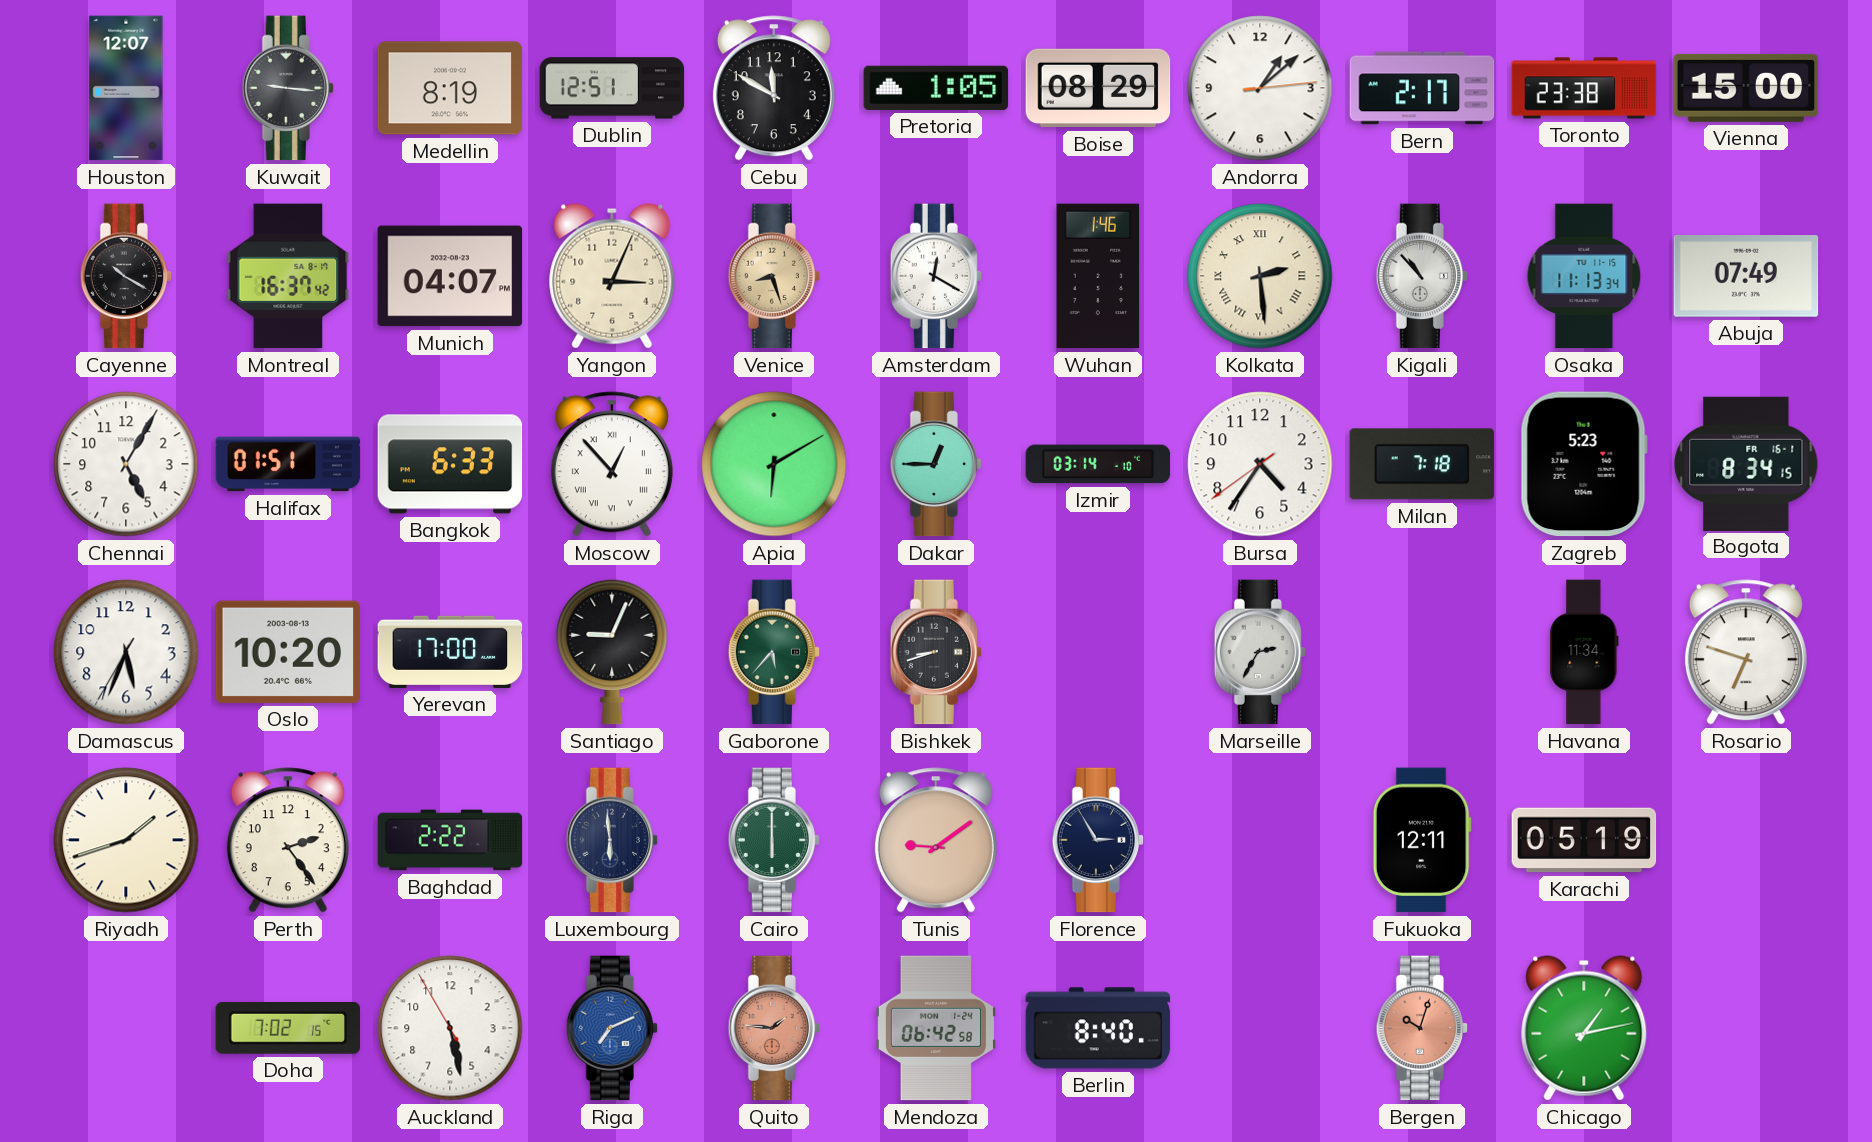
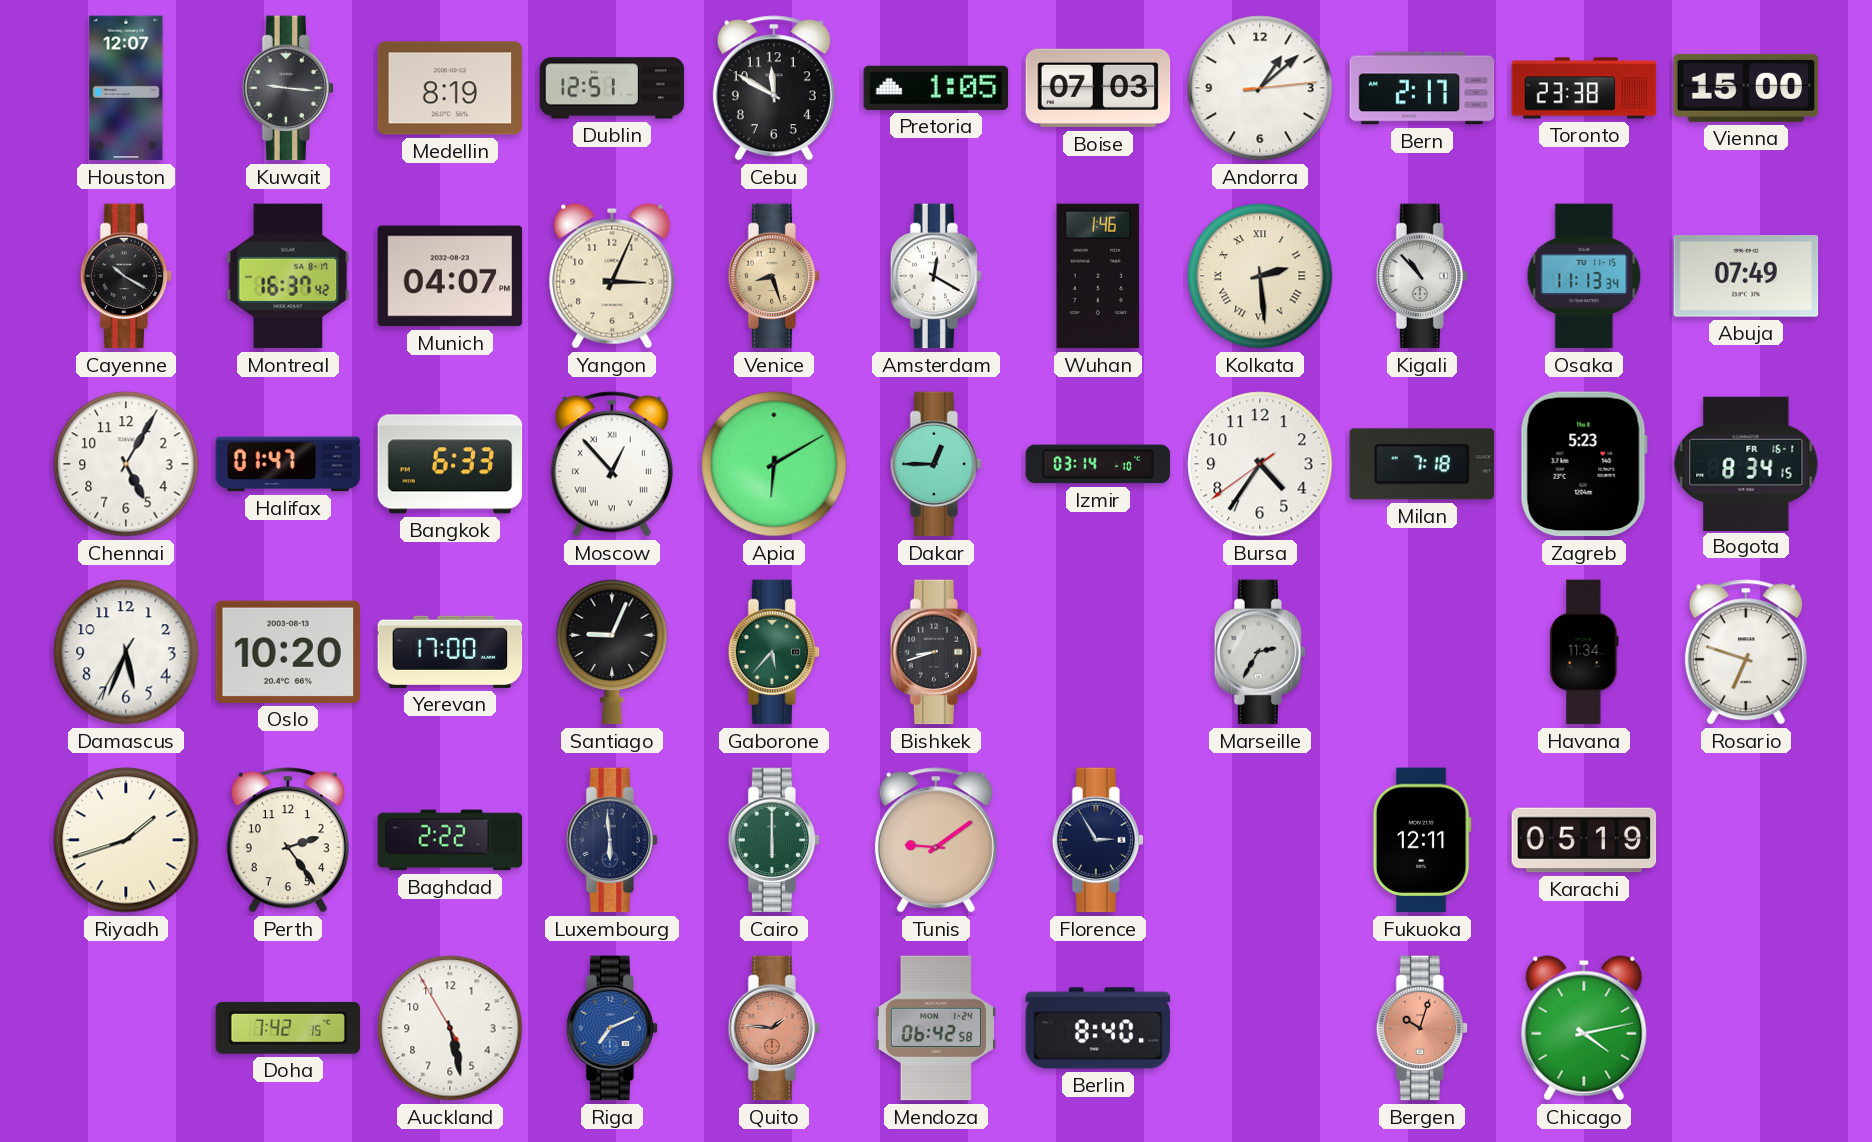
Boise: 08:29 -> 07:03
Halifax: 01:51 -> 01:47
Doha: 7:02 -> 7:42
Chicago: 1:13 -> 4:13
